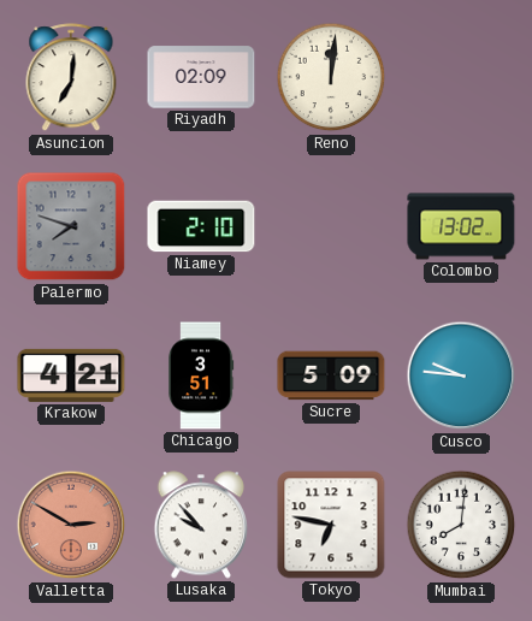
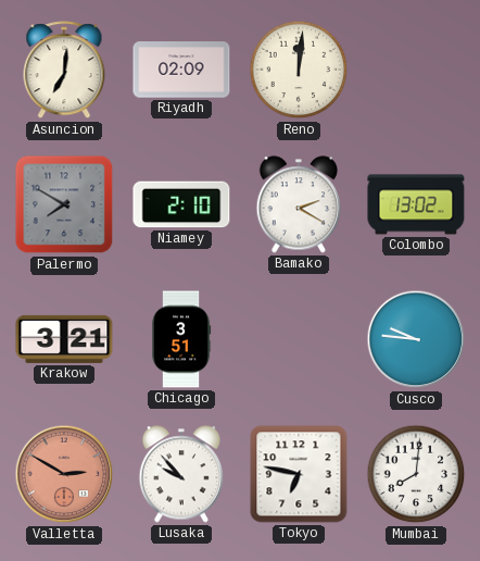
Palermo: 7:48 -> 7:50
Bamako: none -> 2:20
Krakow: 4:21 -> 3:21
Sucre: 5:09 -> none
